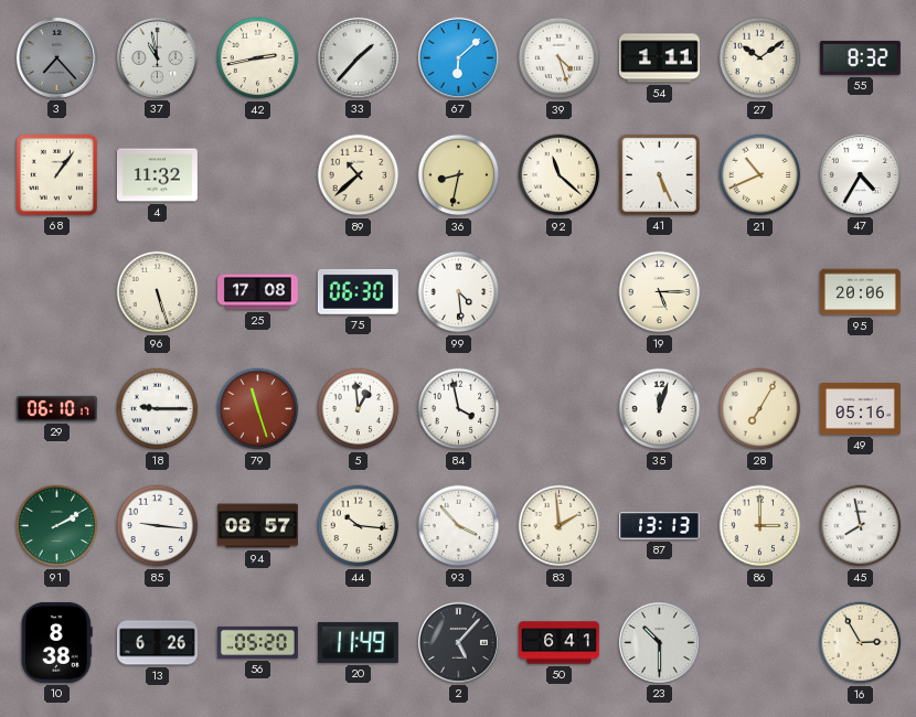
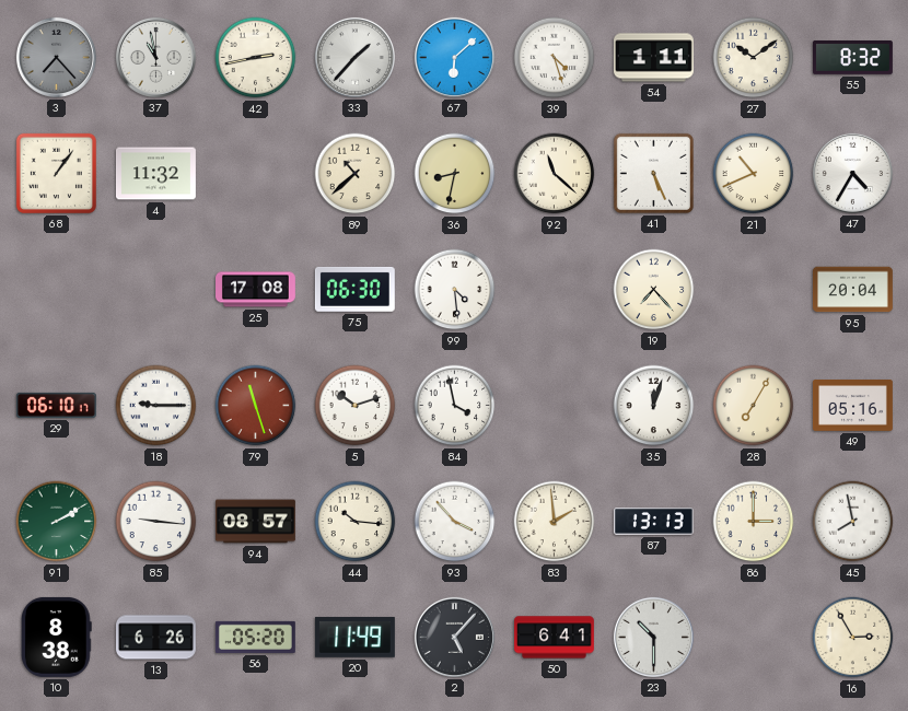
96: 5:27 -> none
19: 5:15 -> 7:23
95: 20:06 -> 20:04
5: 12:59 -> 10:12
